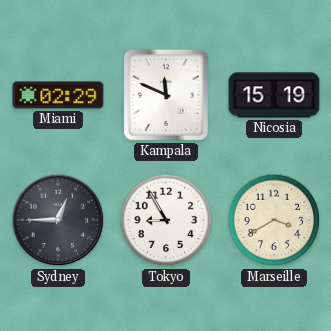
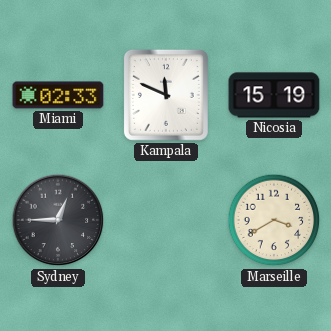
Miami: 02:29 -> 02:33
Tokyo: 8:55 -> none
